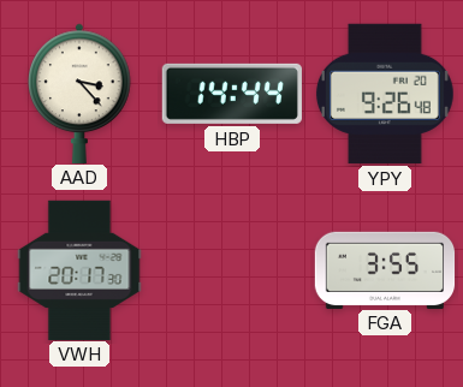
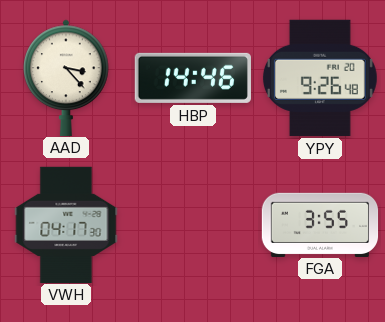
HBP: 14:44 -> 14:46
VWH: 20:17 -> 04:17
